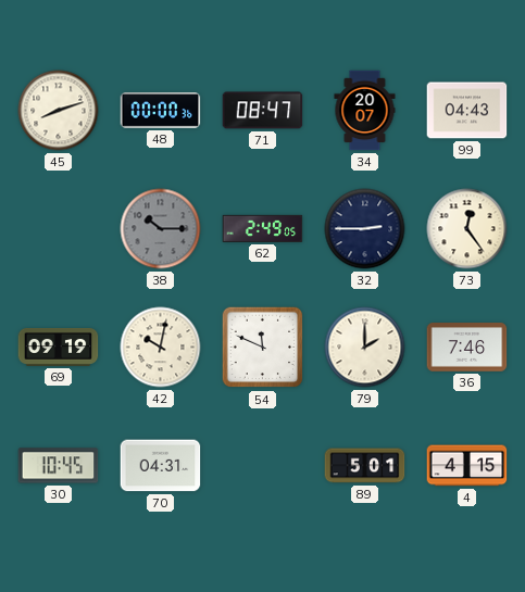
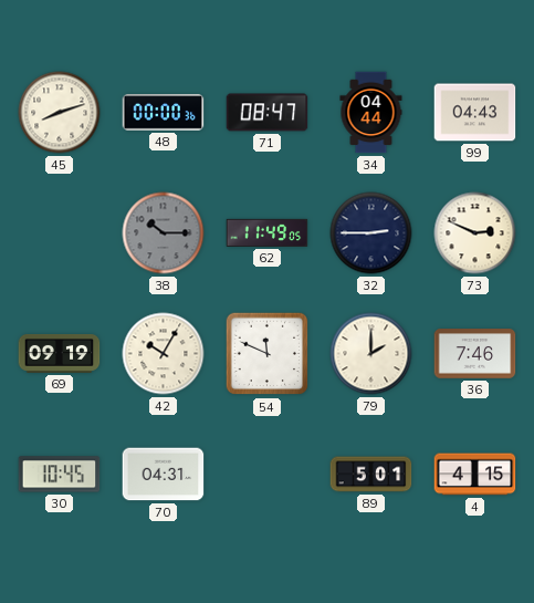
34: 20:07 -> 04:44
62: 2:49 -> 11:49
73: 12:24 -> 2:49
42: 10:02 -> 10:05
